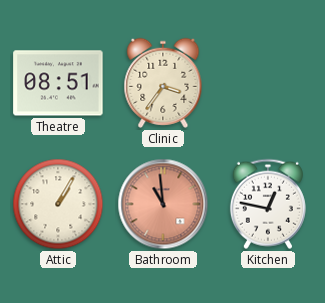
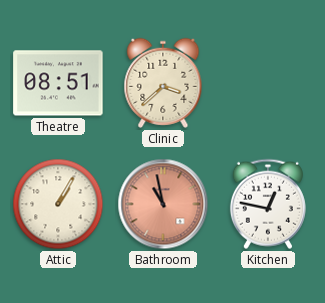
Clinic: 3:36 -> 3:38
Bathroom: 10:59 -> 10:58
